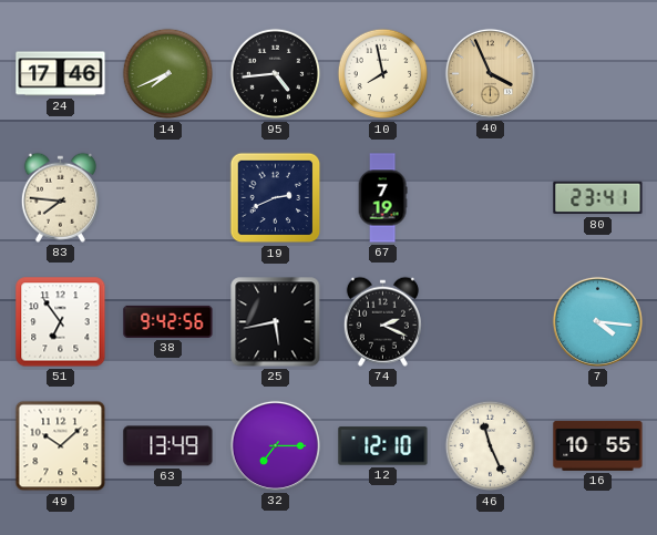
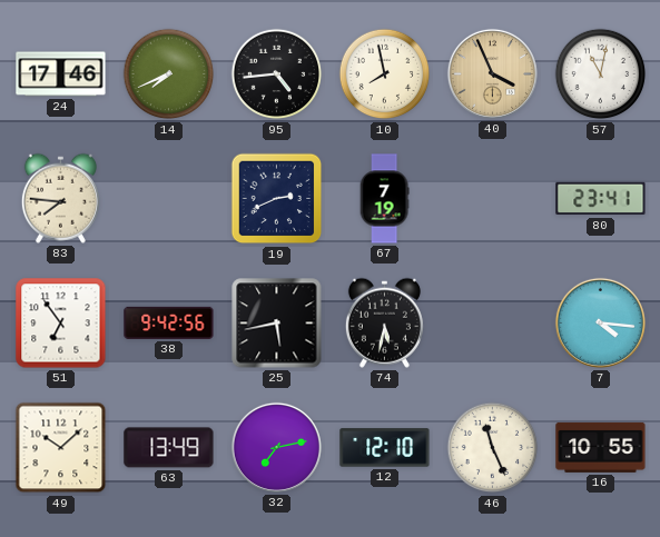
57: none -> 11:02
74: 2:19 -> 5:32
32: 7:15 -> 7:13
